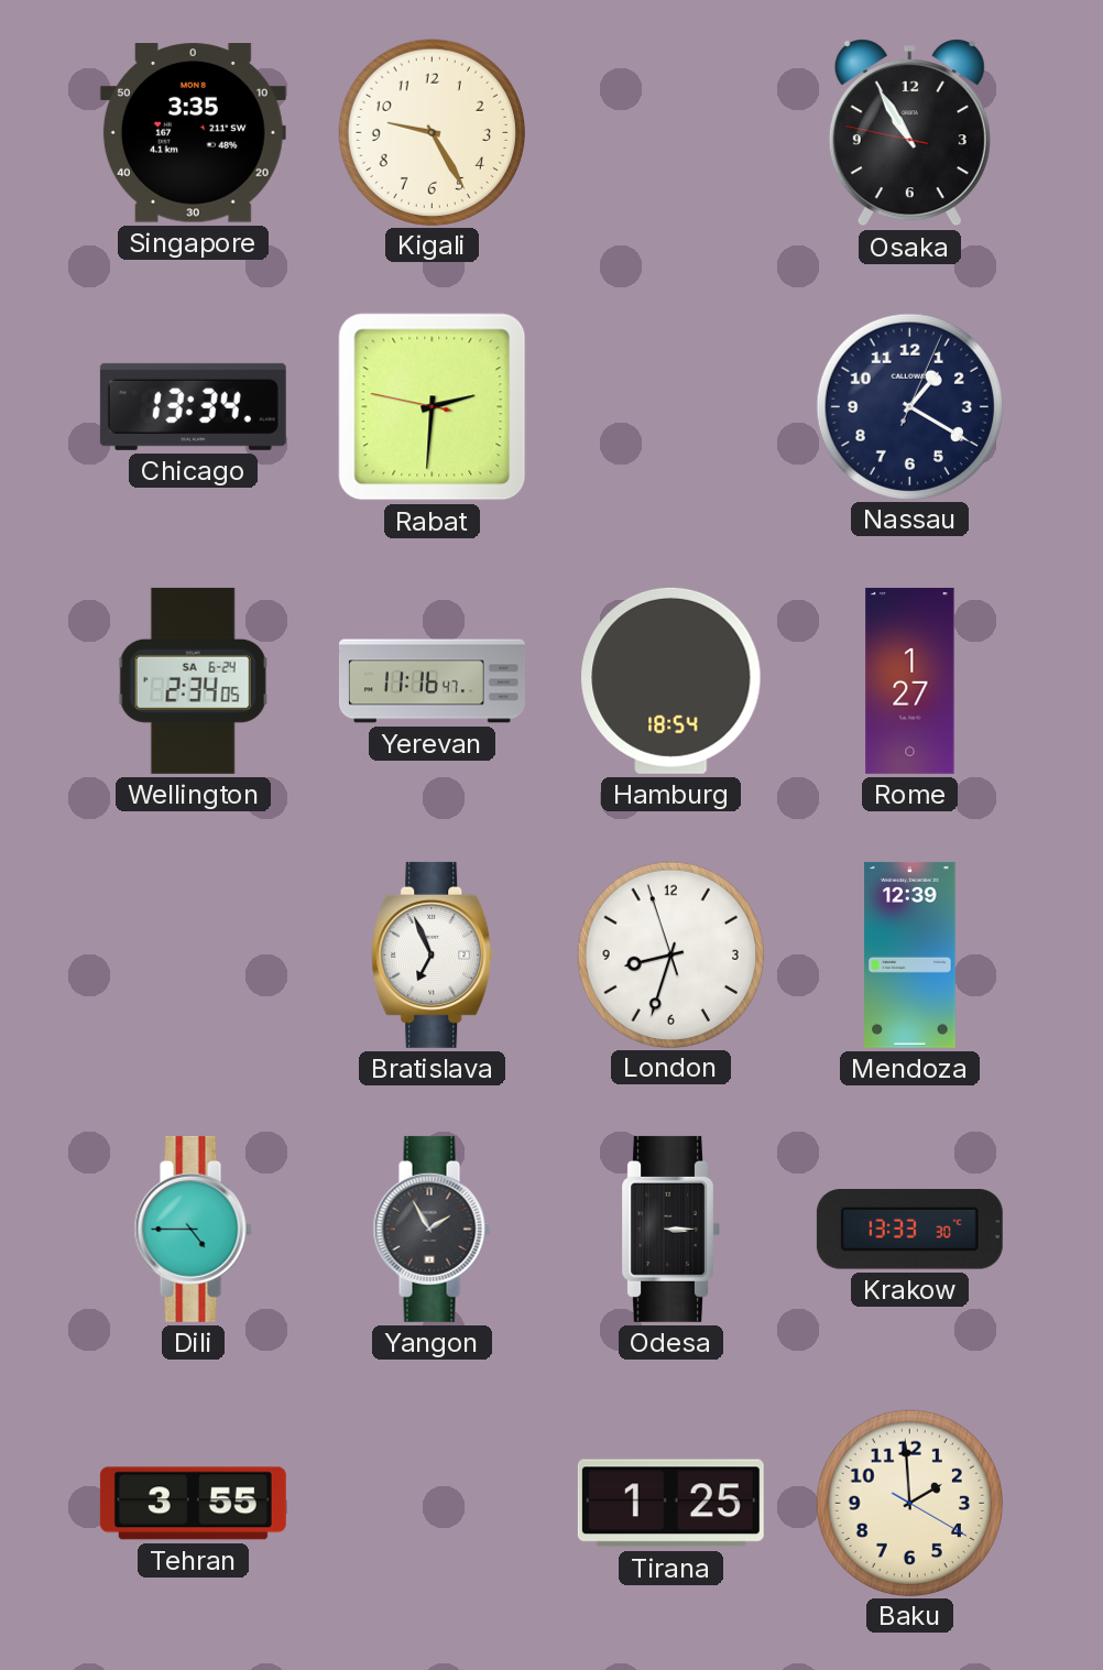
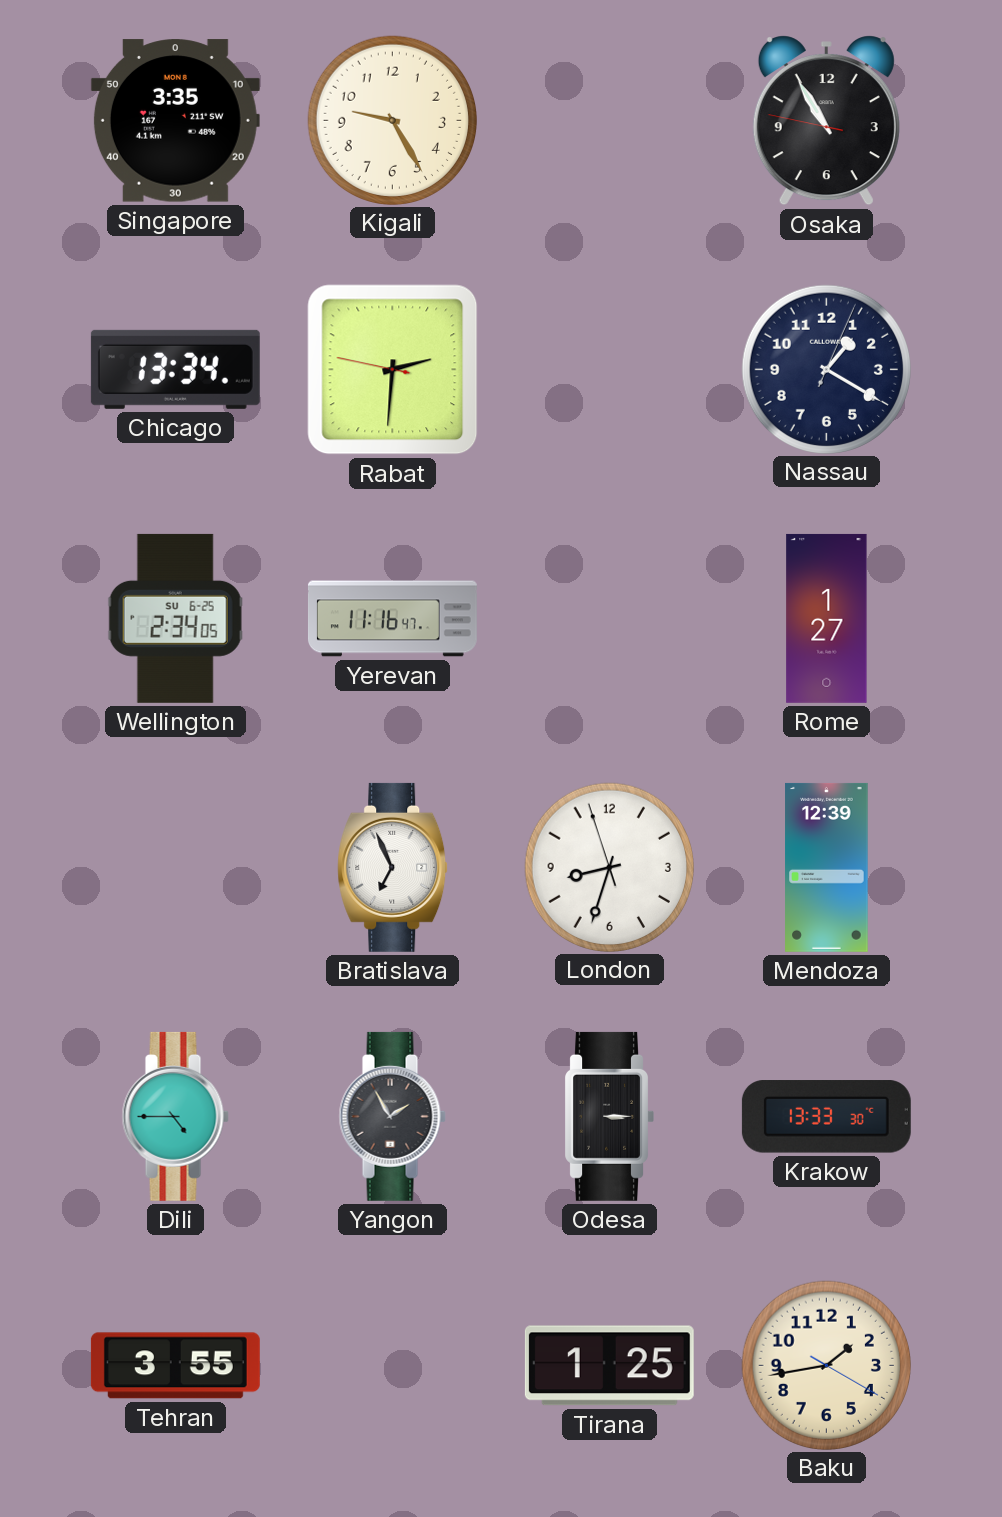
Wellington date: SA 6-24 -> SU 6-25
Hamburg: 18:54 -> none
Baku: 1:59 -> 1:43
